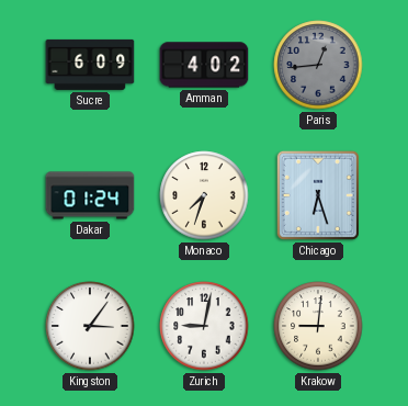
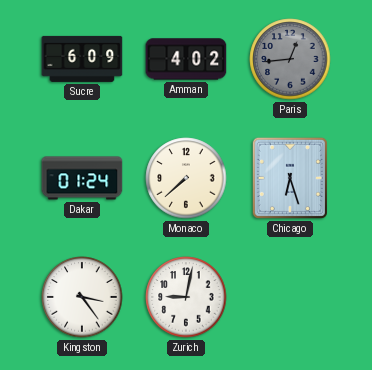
Monaco: 7:33 -> 7:38
Kingston: 3:06 -> 3:24
Krakow: 9:01 -> none
